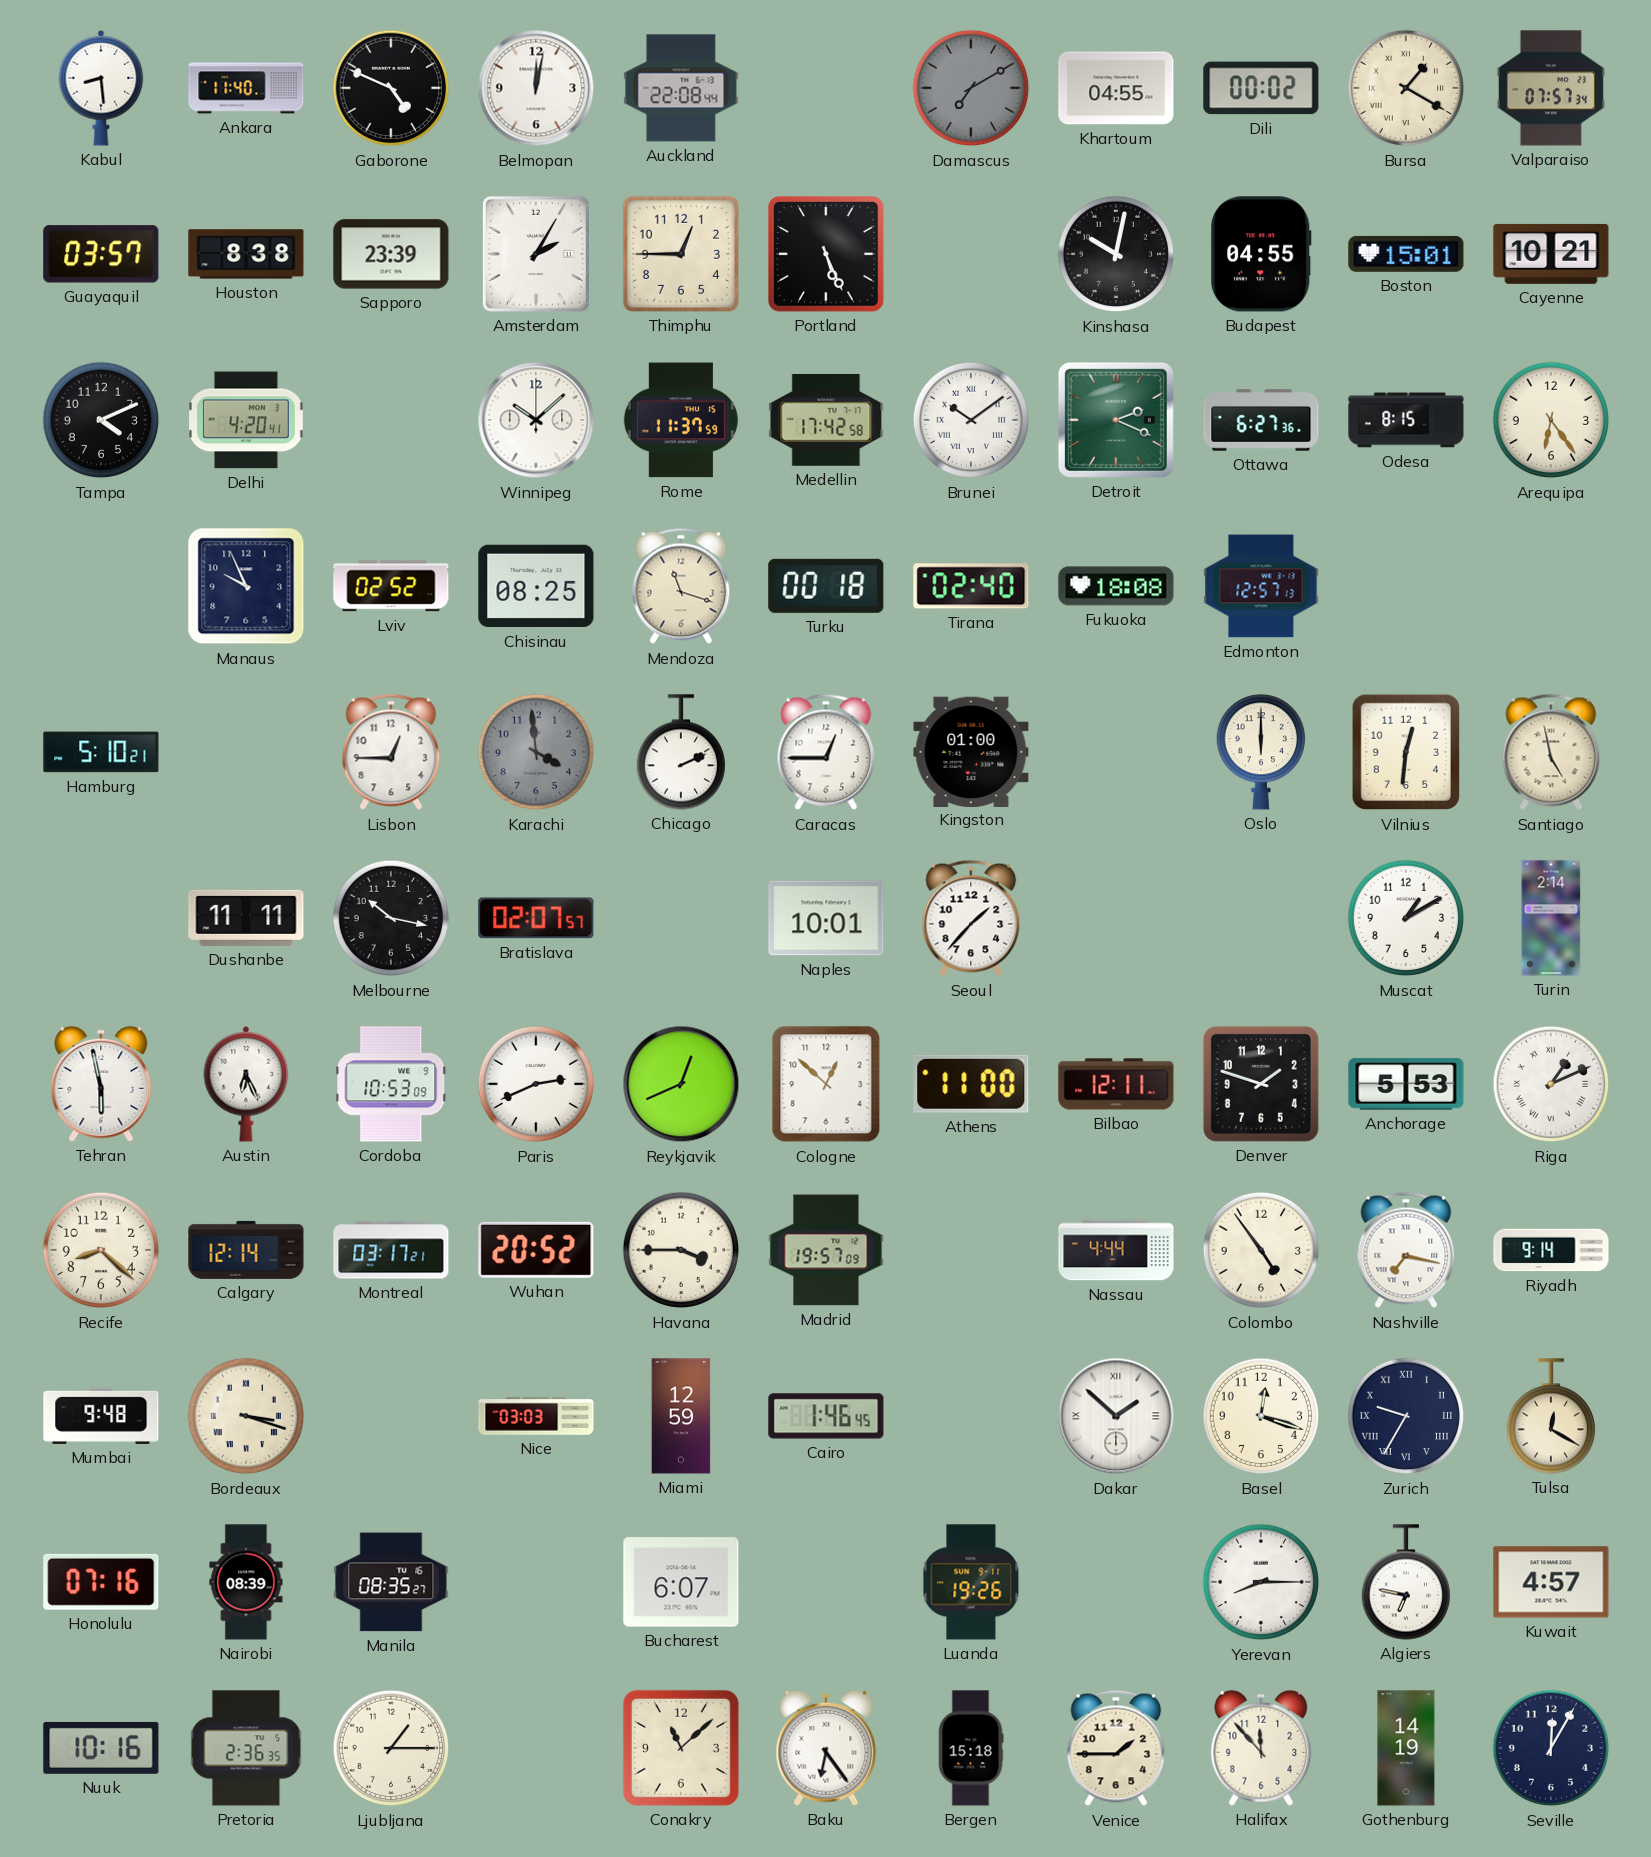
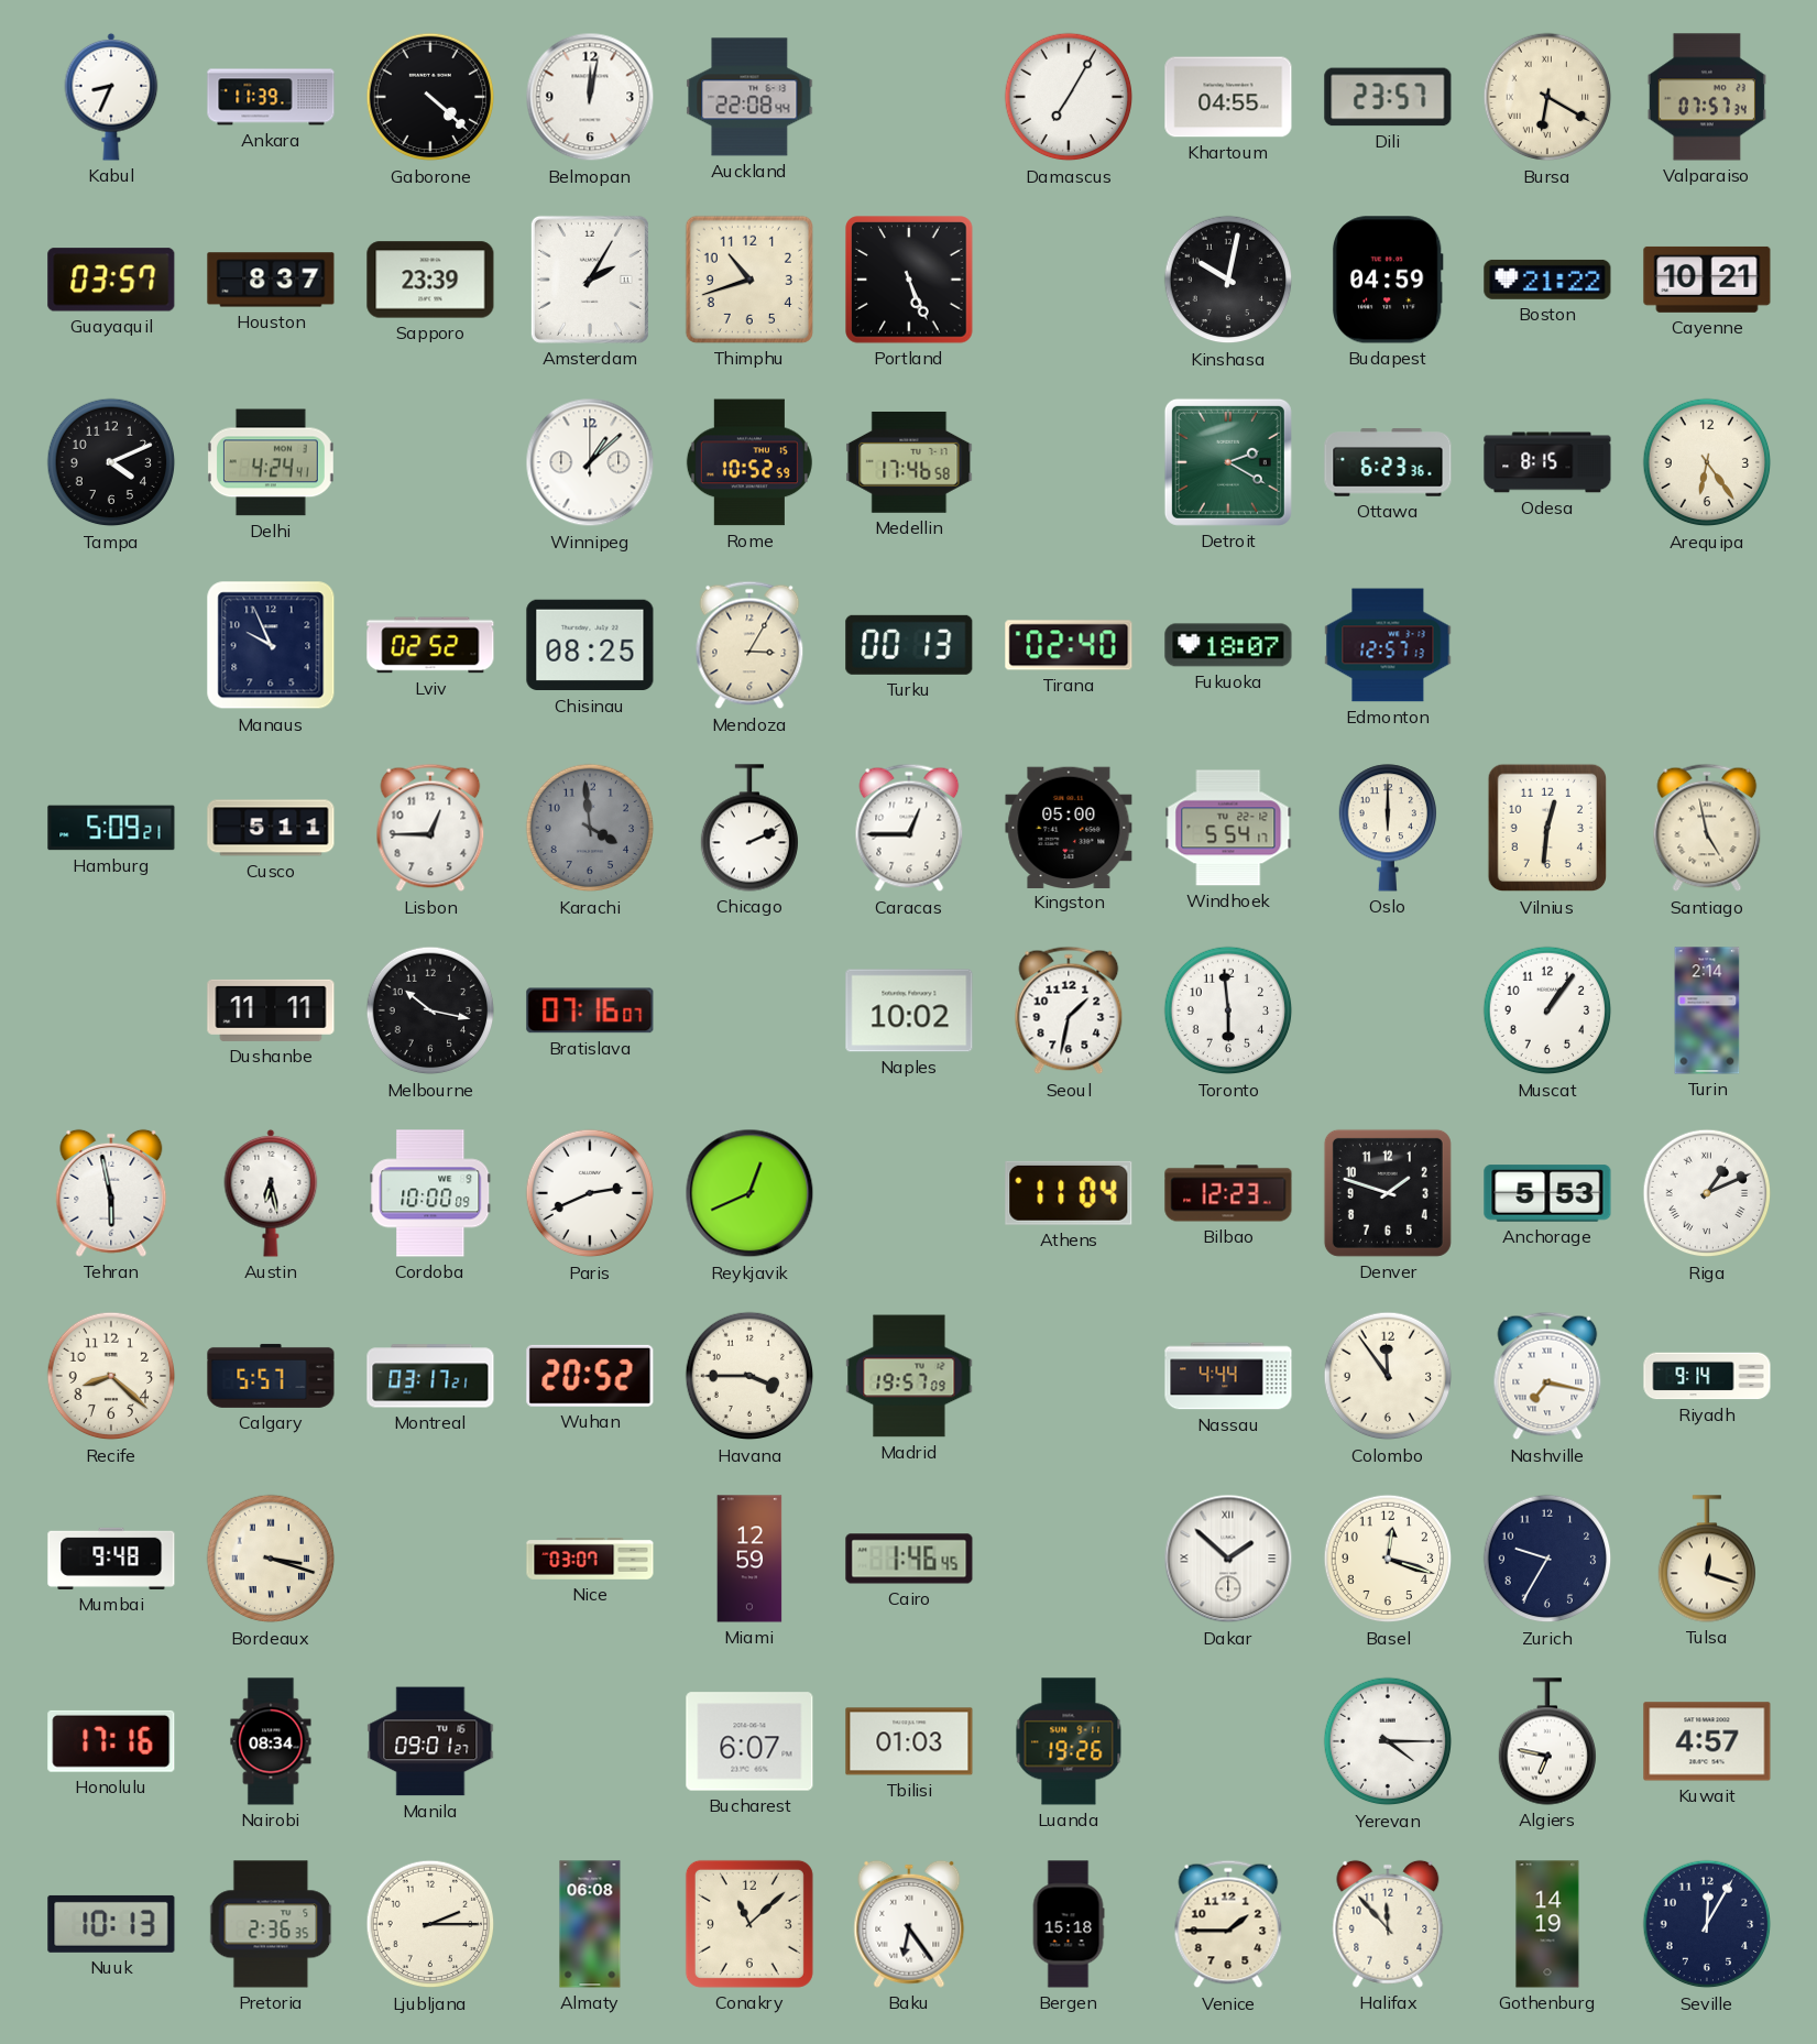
Kabul: 8:29 -> 8:34
Ankara: 11:40 -> 11:39
Gaborone: 4:49 -> 4:22
Damascus: 7:10 -> 7:05
Damascus dial: grey -> white
Dili: 00:02 -> 23:57
Bursa: 1:20 -> 6:20
Houston: 8:38 -> 8:37
Thimphu: 12:45 -> 10:42
Budapest: 04:55 -> 04:59
Boston: 15:01 -> 21:22
Delhi: 4:20 -> 4:24
Winnipeg: 10:08 -> 1:08
Rome: 11:37 -> 10:52
Medellin: 17:42 -> 17:46
Brunei: 10:09 -> none
Detroit: 2:19 -> 2:20
Ottawa: 6:27 -> 6:23
Mendoza: 11:18 -> 3:05
Turku: 00:18 -> 00:13
Fukuoka: 18:08 -> 18:07
Hamburg: 5:10 -> 5:09
Cusco: none -> 5:11
Kingston: 01:00 -> 05:00
Windhoek: none -> 5:54
Bratislava: 02:07 -> 07:16
Naples: 10:01 -> 10:02
Seoul: 1:37 -> 1:32
Toronto: none -> 5:59
Muscat: 1:10 -> 1:06
Austin: 6:26 -> 6:28
Cordoba: 10:53 -> 10:00
Cologne: 12:52 -> none
Athens: 11:00 -> 11:04
Bilbao: 12:11 -> 12:23
Calgary: 12:14 -> 5:57
Colombo: 4:54 -> 11:54
Nice: 03:03 -> 03:07
Zurich numerals: Roman -> Arabic
Tulsa: 12:20 -> 12:18
Honolulu: 07:16 -> 17:16
Nairobi: 08:39 -> 08:34
Manila: 08:35 -> 09:01
Tbilisi: none -> 01:03
Yerevan: 8:15 -> 4:15
Nuuk: 10:16 -> 10:13
Ljubljana: 1:15 -> 2:15
Almaty: none -> 06:08
